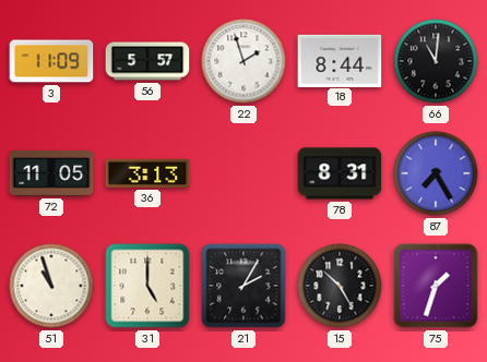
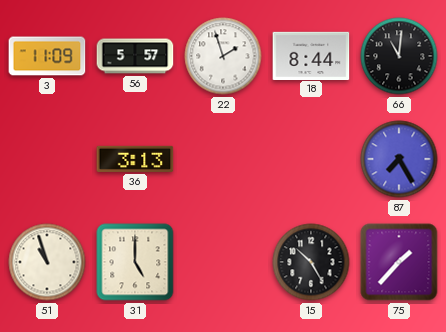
72: 11:05 -> none
78: 8:31 -> none
21: 2:05 -> none
75: 1:33 -> 1:37
